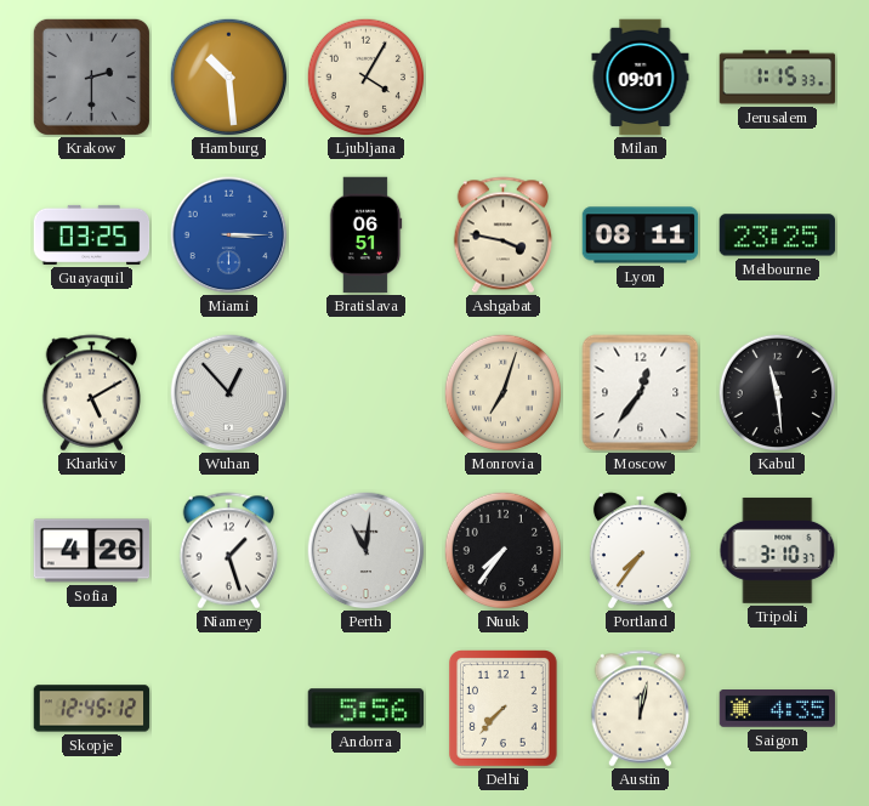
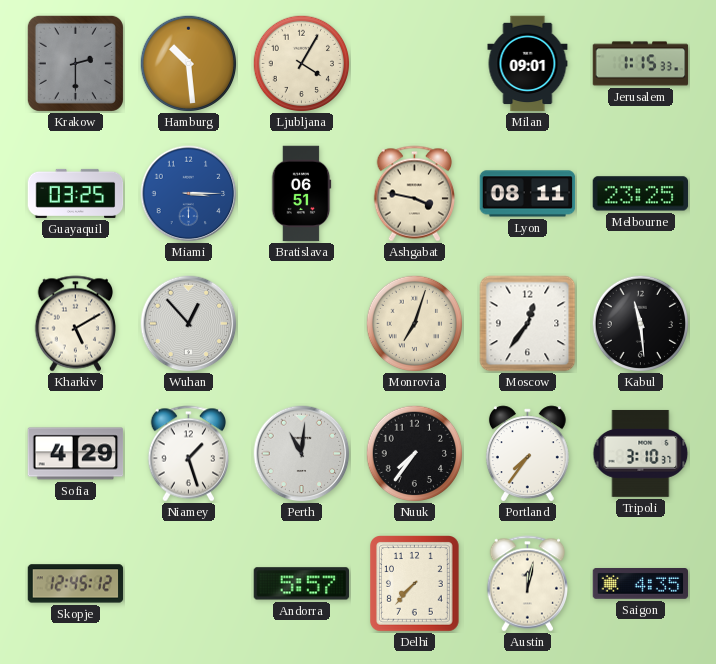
Sofia: 4:26 -> 4:29
Andorra: 5:56 -> 5:57
